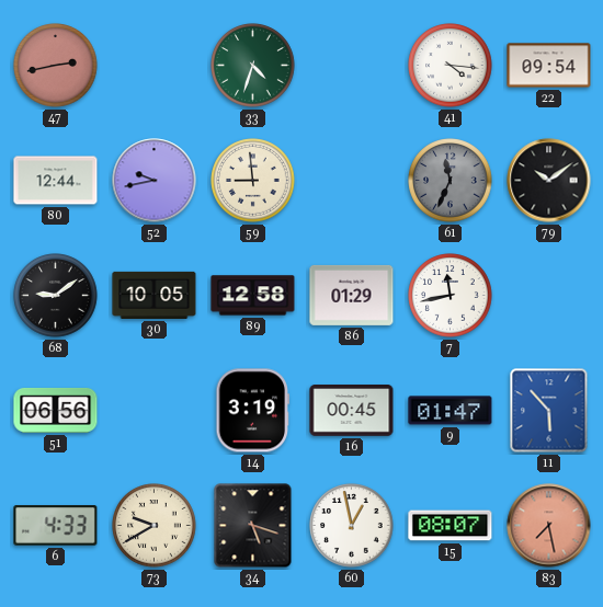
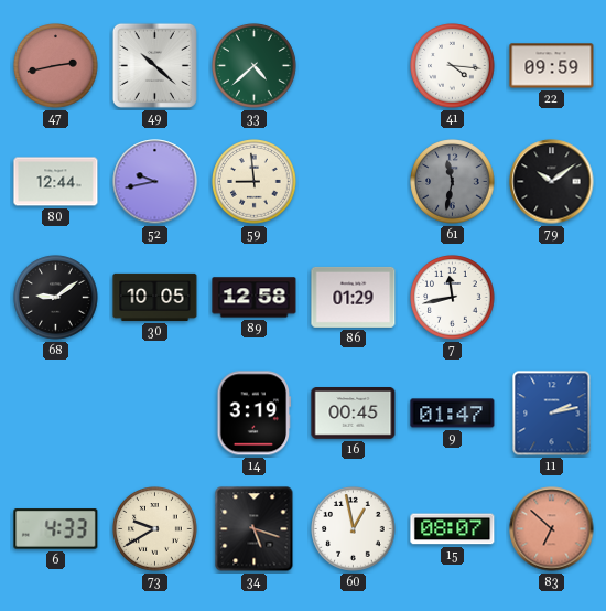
49: none -> 10:22
33: 4:33 -> 4:38
22: 09:54 -> 09:59
61: 11:34 -> 11:32
51: 06:56 -> none
11: 5:53 -> 2:13
83: 7:28 -> 6:52
